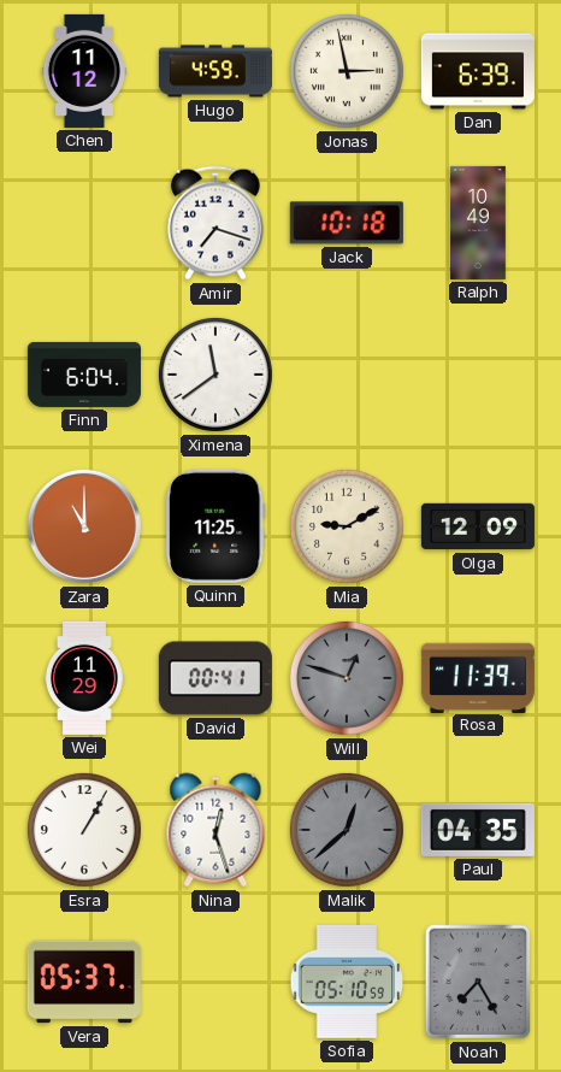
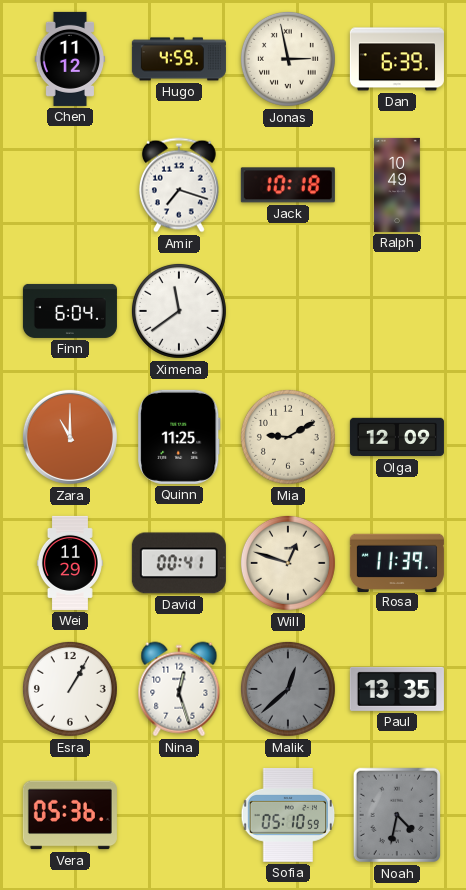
Will dial: grey -> cream
Paul: 04:35 -> 13:35
Vera: 05:37 -> 05:36
Noah: 7:25 -> 4:32
